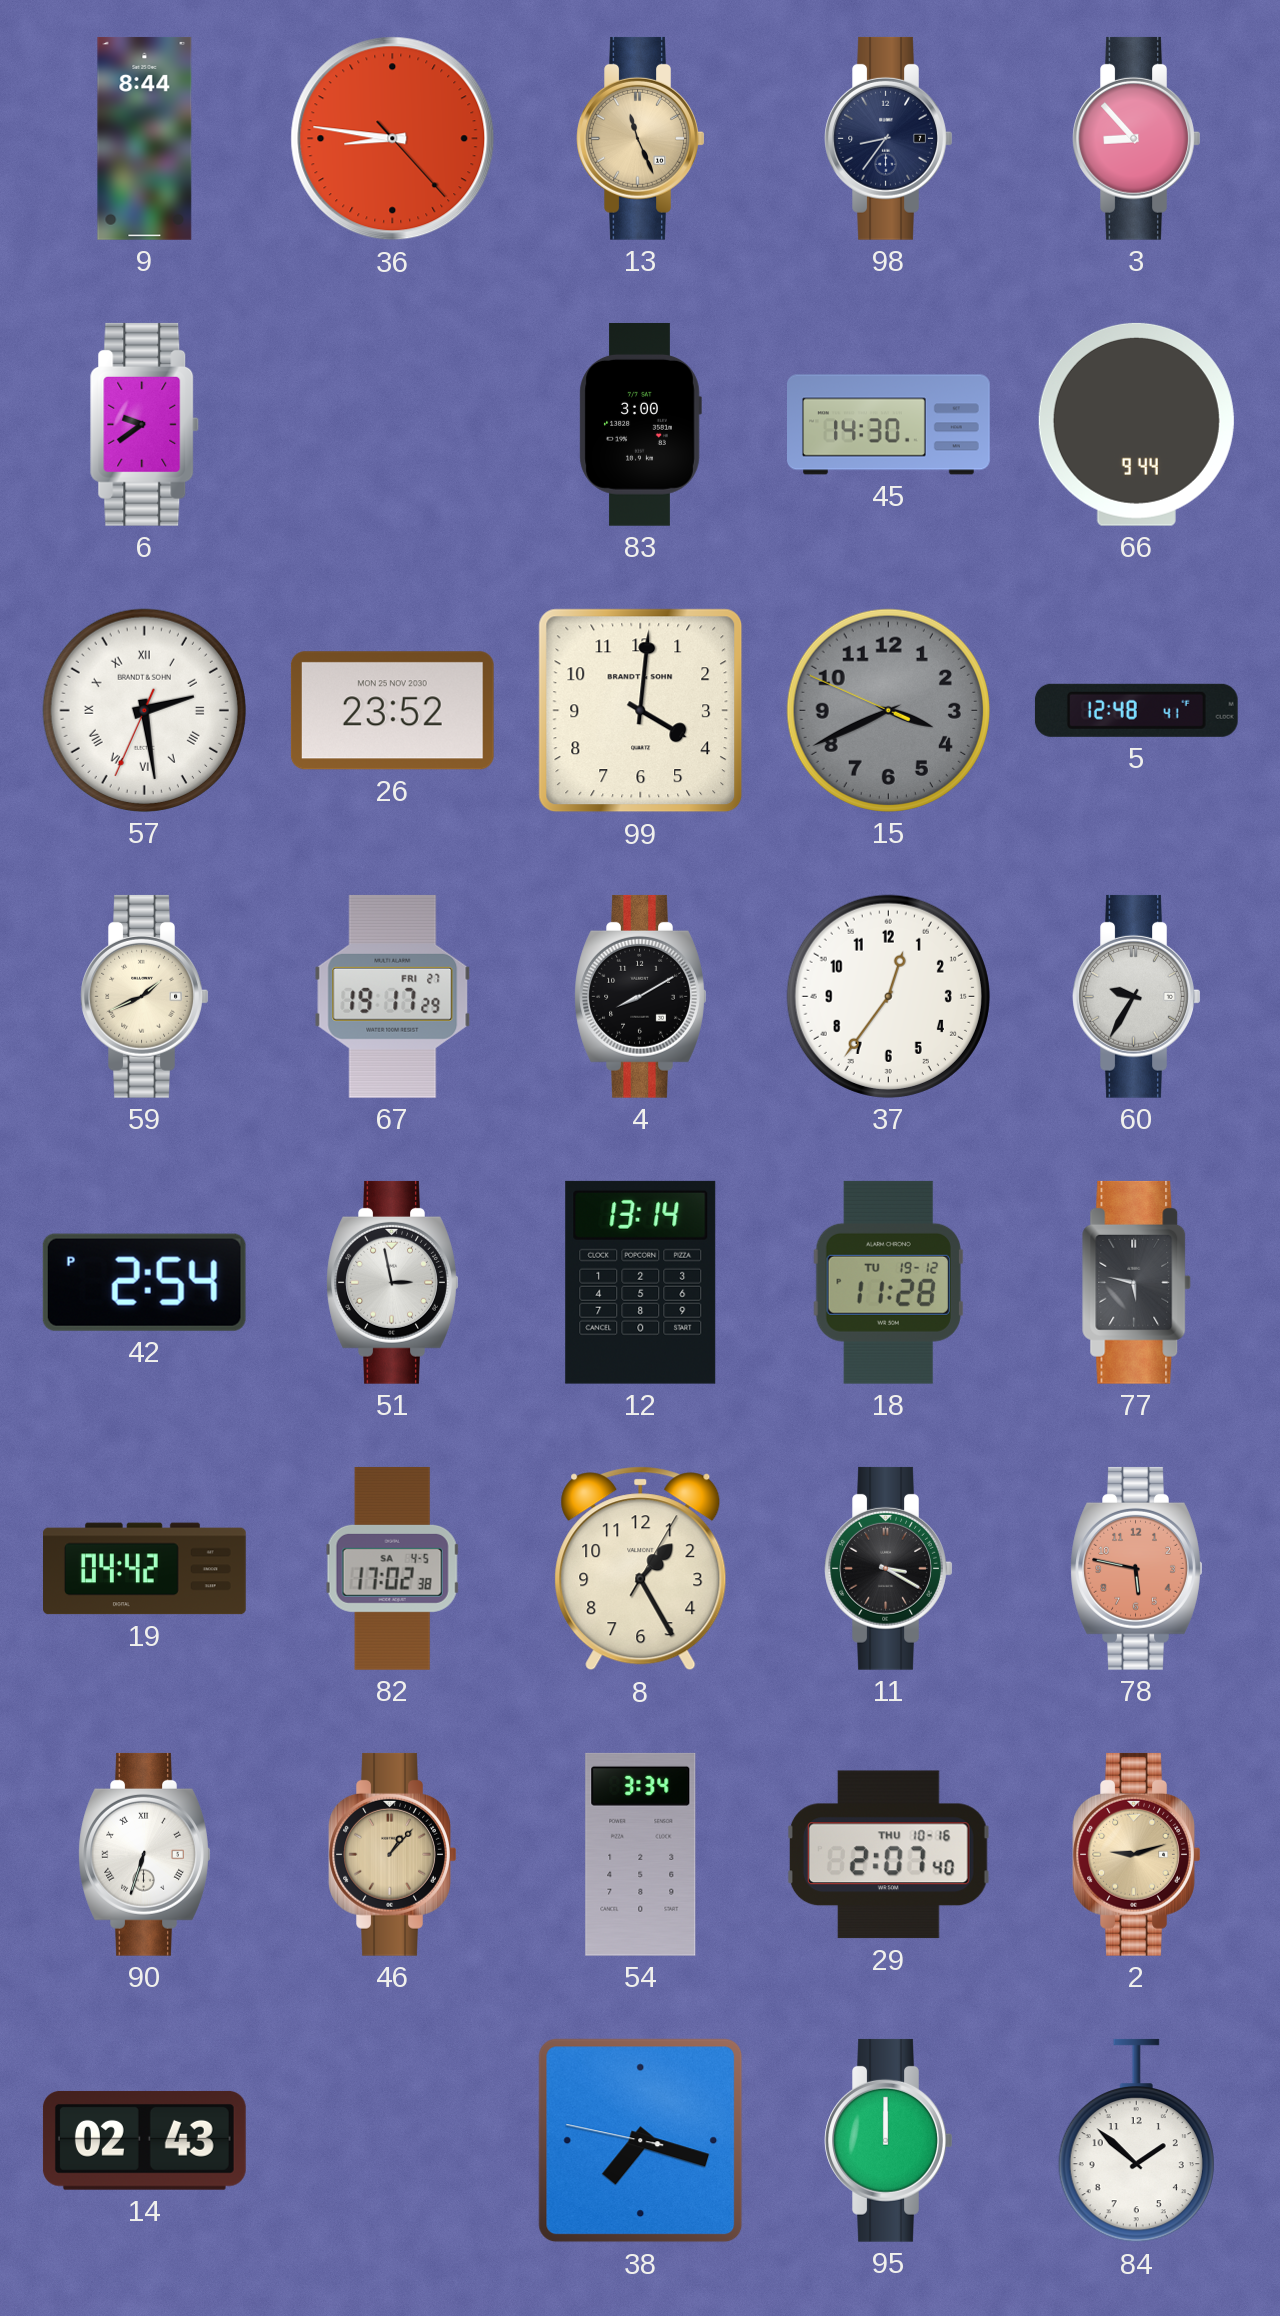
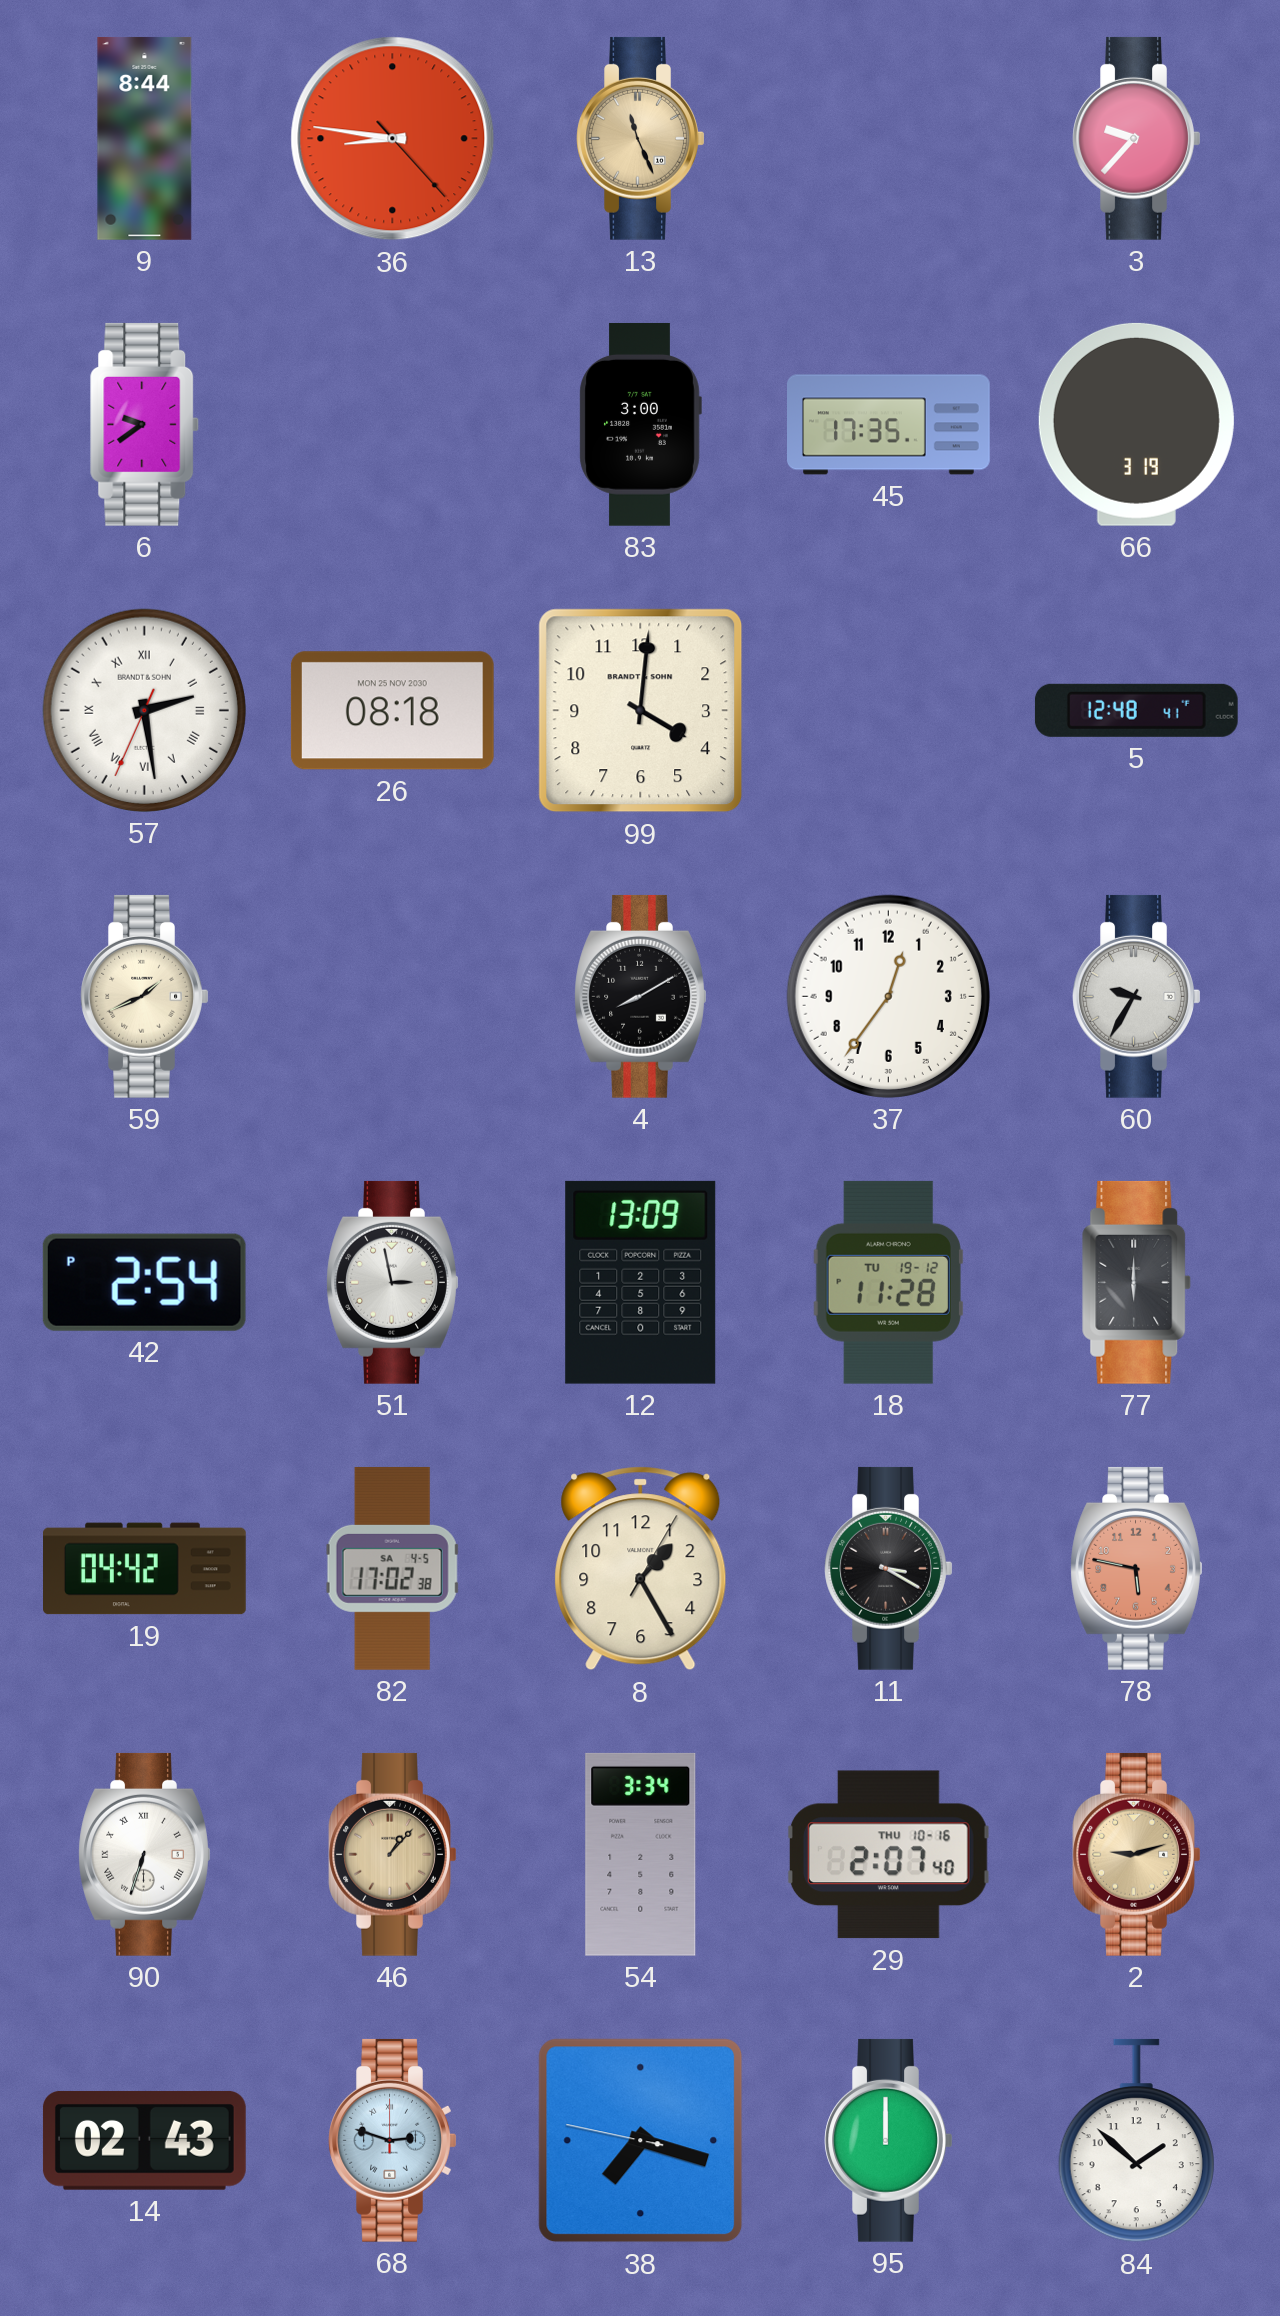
98: 8:36 -> none
3: 8:53 -> 9:37
45: 14:30 -> 17:35
66: 9:44 -> 3:19
26: 23:52 -> 08:18
15: 3:40 -> none
67: 19:17 -> none
12: 13:14 -> 13:09
77: 5:47 -> 6:00
68: none -> 2:48
